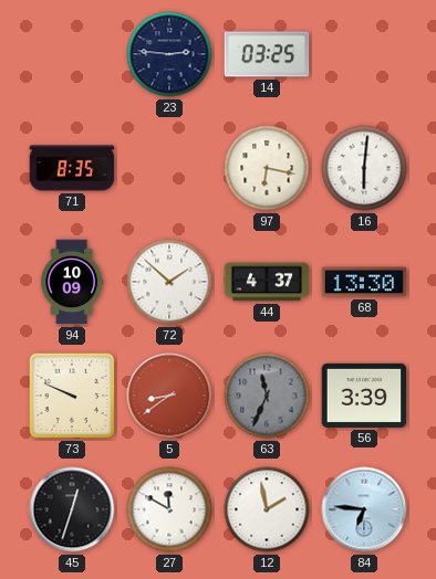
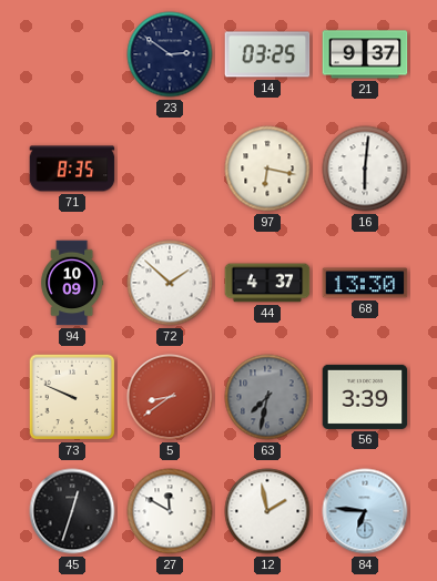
23: 2:46 -> 2:51
21: none -> 9:37
63: 11:34 -> 7:32
